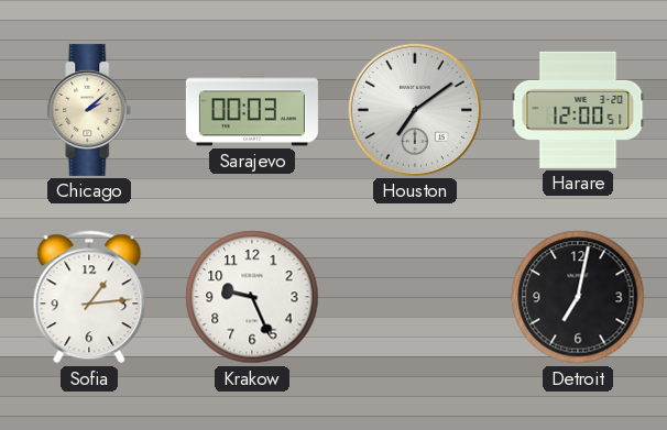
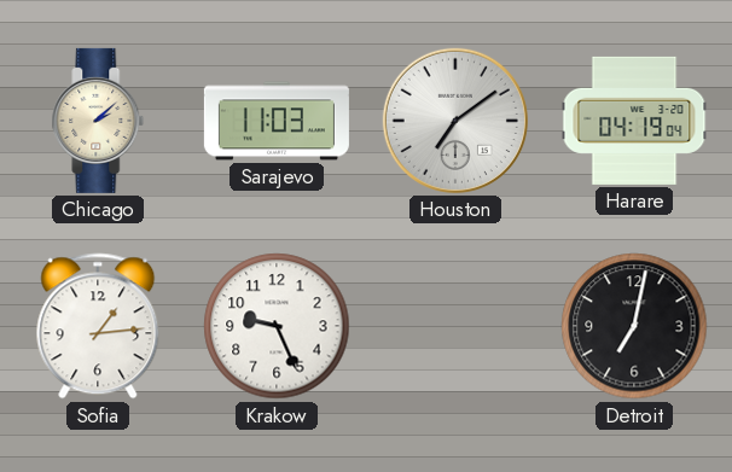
Sarajevo: 00:03 -> 11:03
Harare: 12:00 -> 04:19
